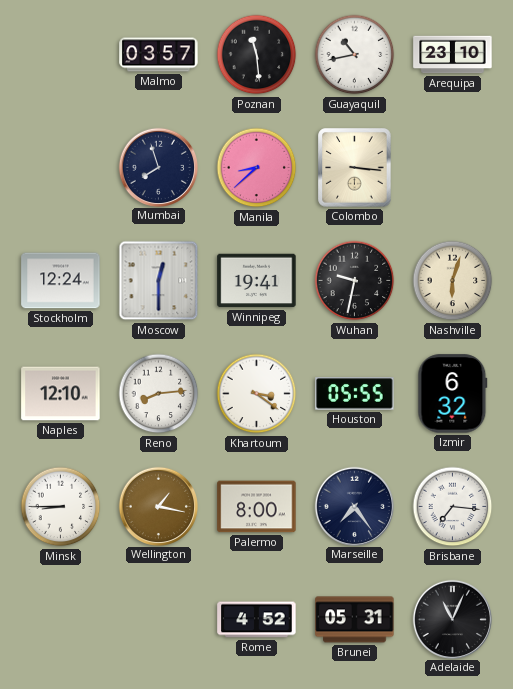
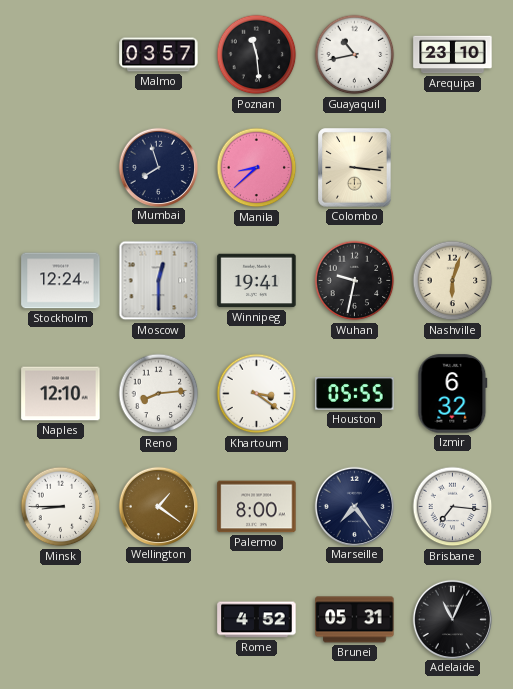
Wellington: 1:17 -> 1:21
